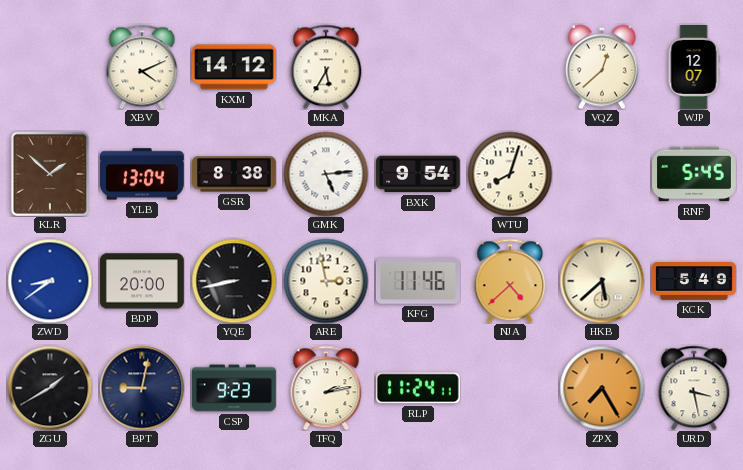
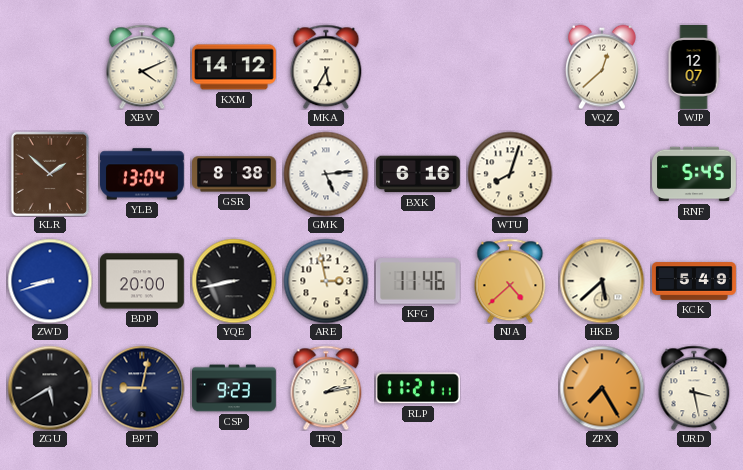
BXK: 9:54 -> 6:16
ZWD: 8:39 -> 8:42
ZGU: 1:40 -> 5:40
RLP: 11:24 -> 11:21
